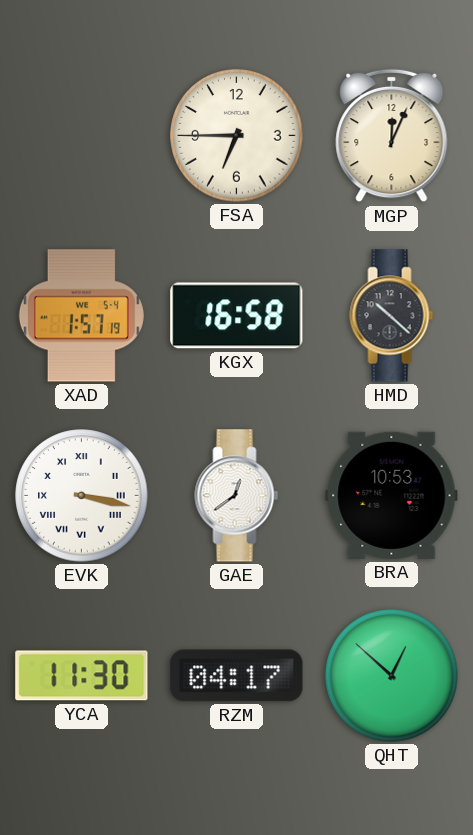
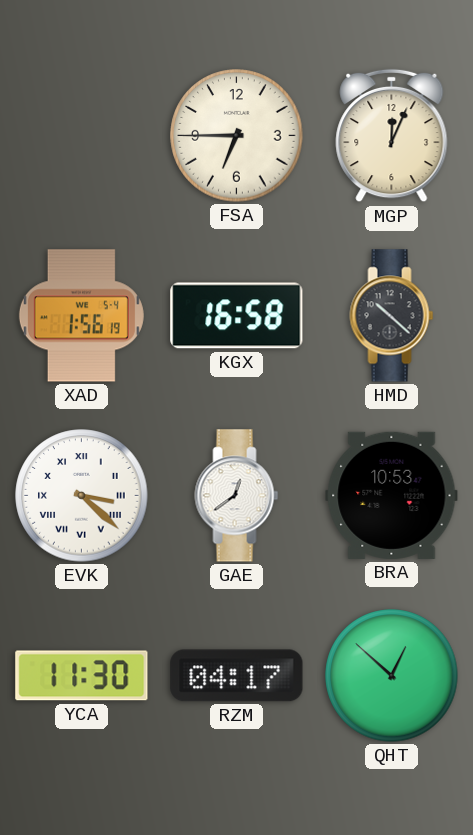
XAD: 1:57 -> 1:56
EVK: 3:17 -> 3:22
